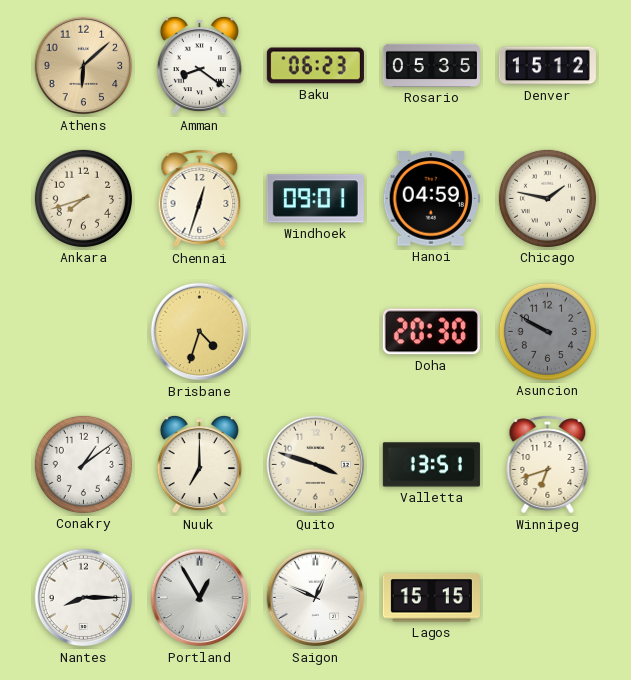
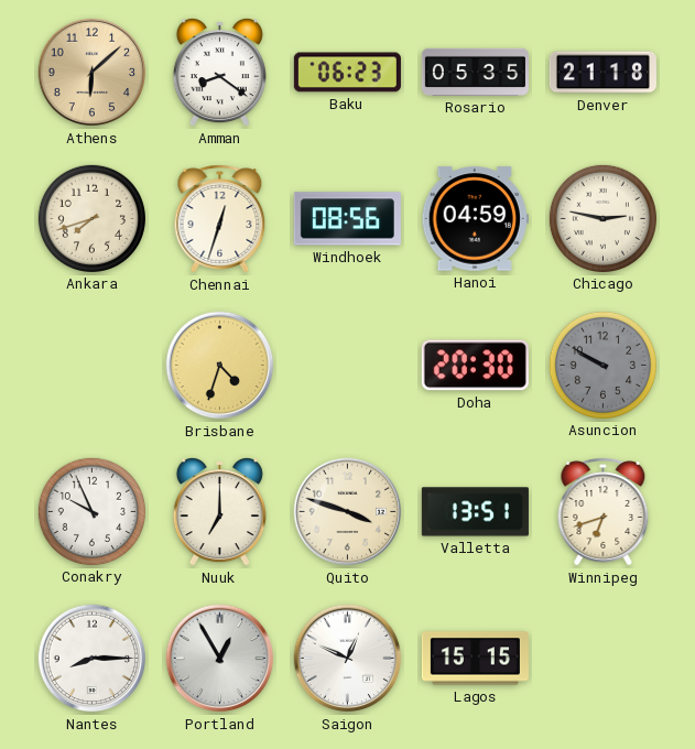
Denver: 15:12 -> 21:18
Windhoek: 09:01 -> 08:56
Chicago: 1:47 -> 2:47
Conakry: 1:09 -> 9:56
